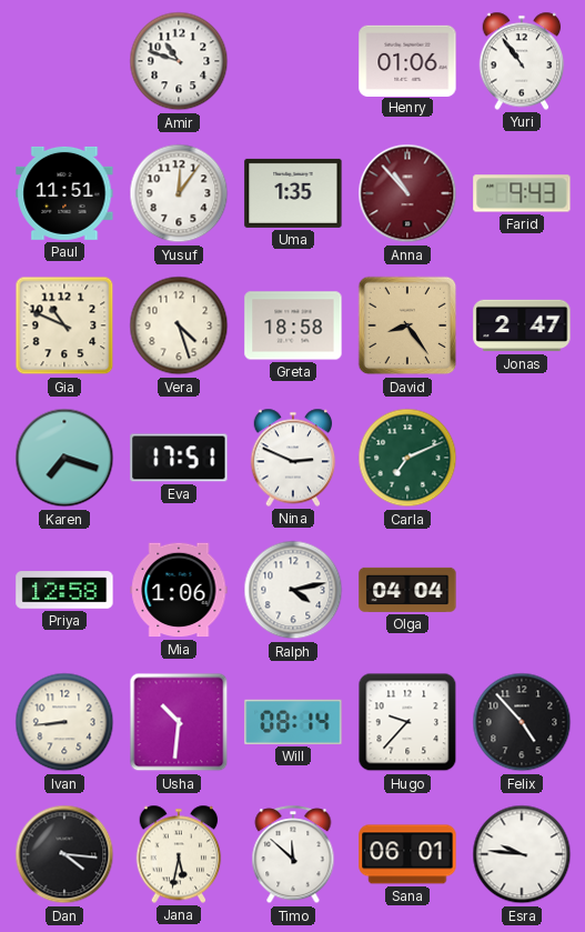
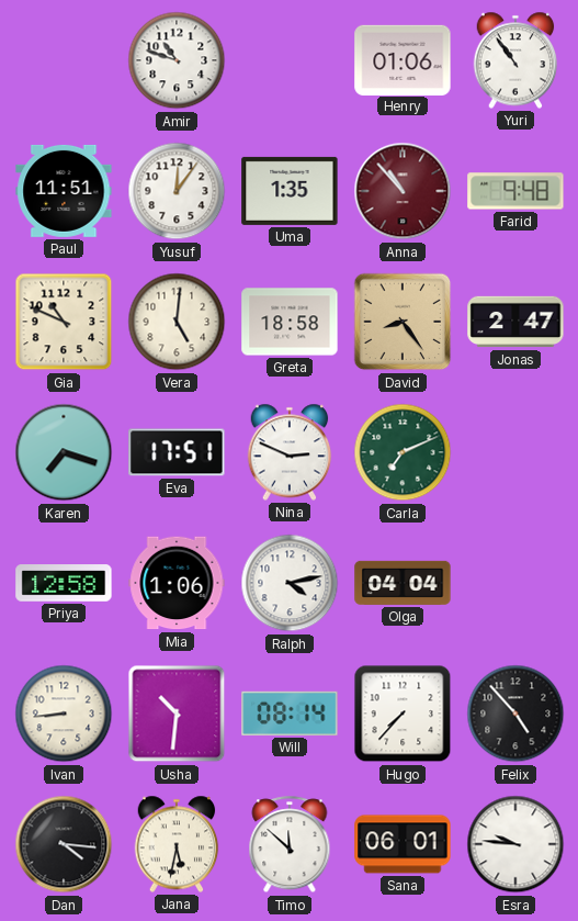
Farid: 9:43 -> 9:48
Vera: 4:27 -> 5:01
Hugo: 9:37 -> 7:37
